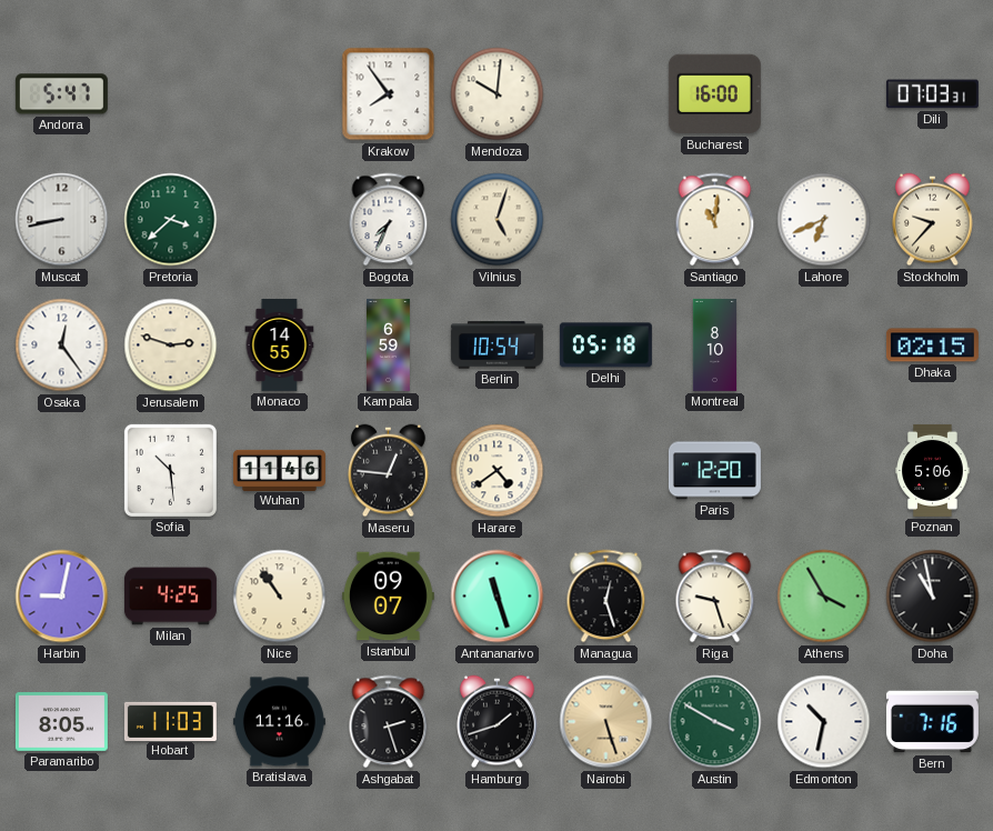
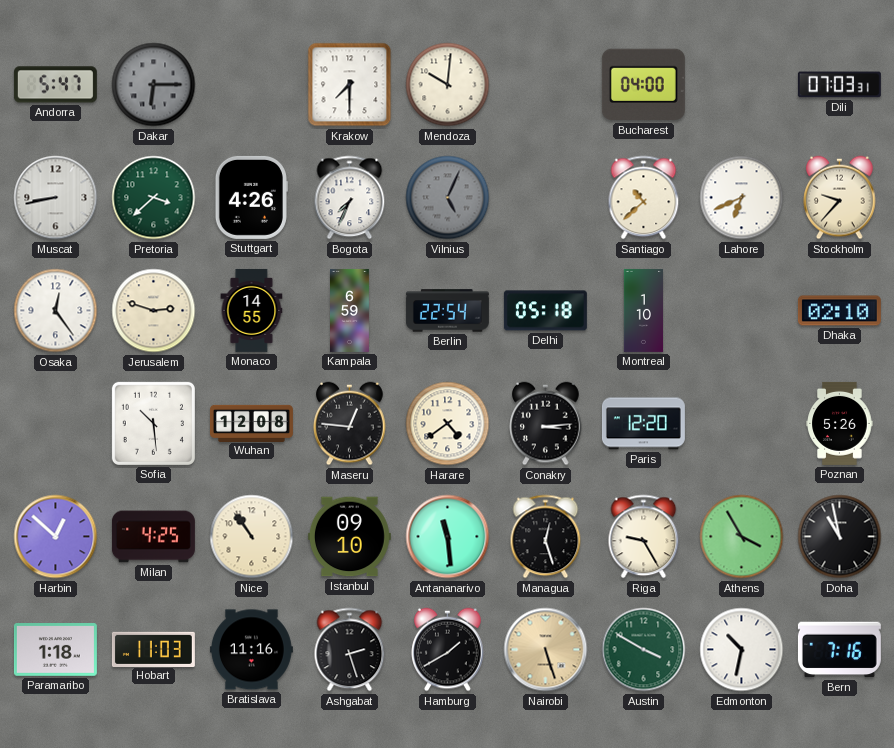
Dakar: none -> 6:15
Krakow: 7:54 -> 7:30
Bucharest: 16:00 -> 04:00
Stuttgart: none -> 4:26
Vilnius: 5:03 -> 5:04
Vilnius dial: cream -> grey
Santiago: 11:01 -> 10:38
Berlin: 10:54 -> 22:54
Montreal: 8:10 -> 1:10
Dhaka: 02:15 -> 02:10
Wuhan: 11:46 -> 12:08
Conakry: none -> 3:14
Poznan: 5:06 -> 5:26
Harbin: 9:02 -> 12:52
Istanbul: 09:07 -> 09:10
Antananarivo: 11:27 -> 11:29
Riga: 9:27 -> 9:25
Paramaribo: 8:05 -> 1:18
Hamburg: 1:42 -> 1:40
